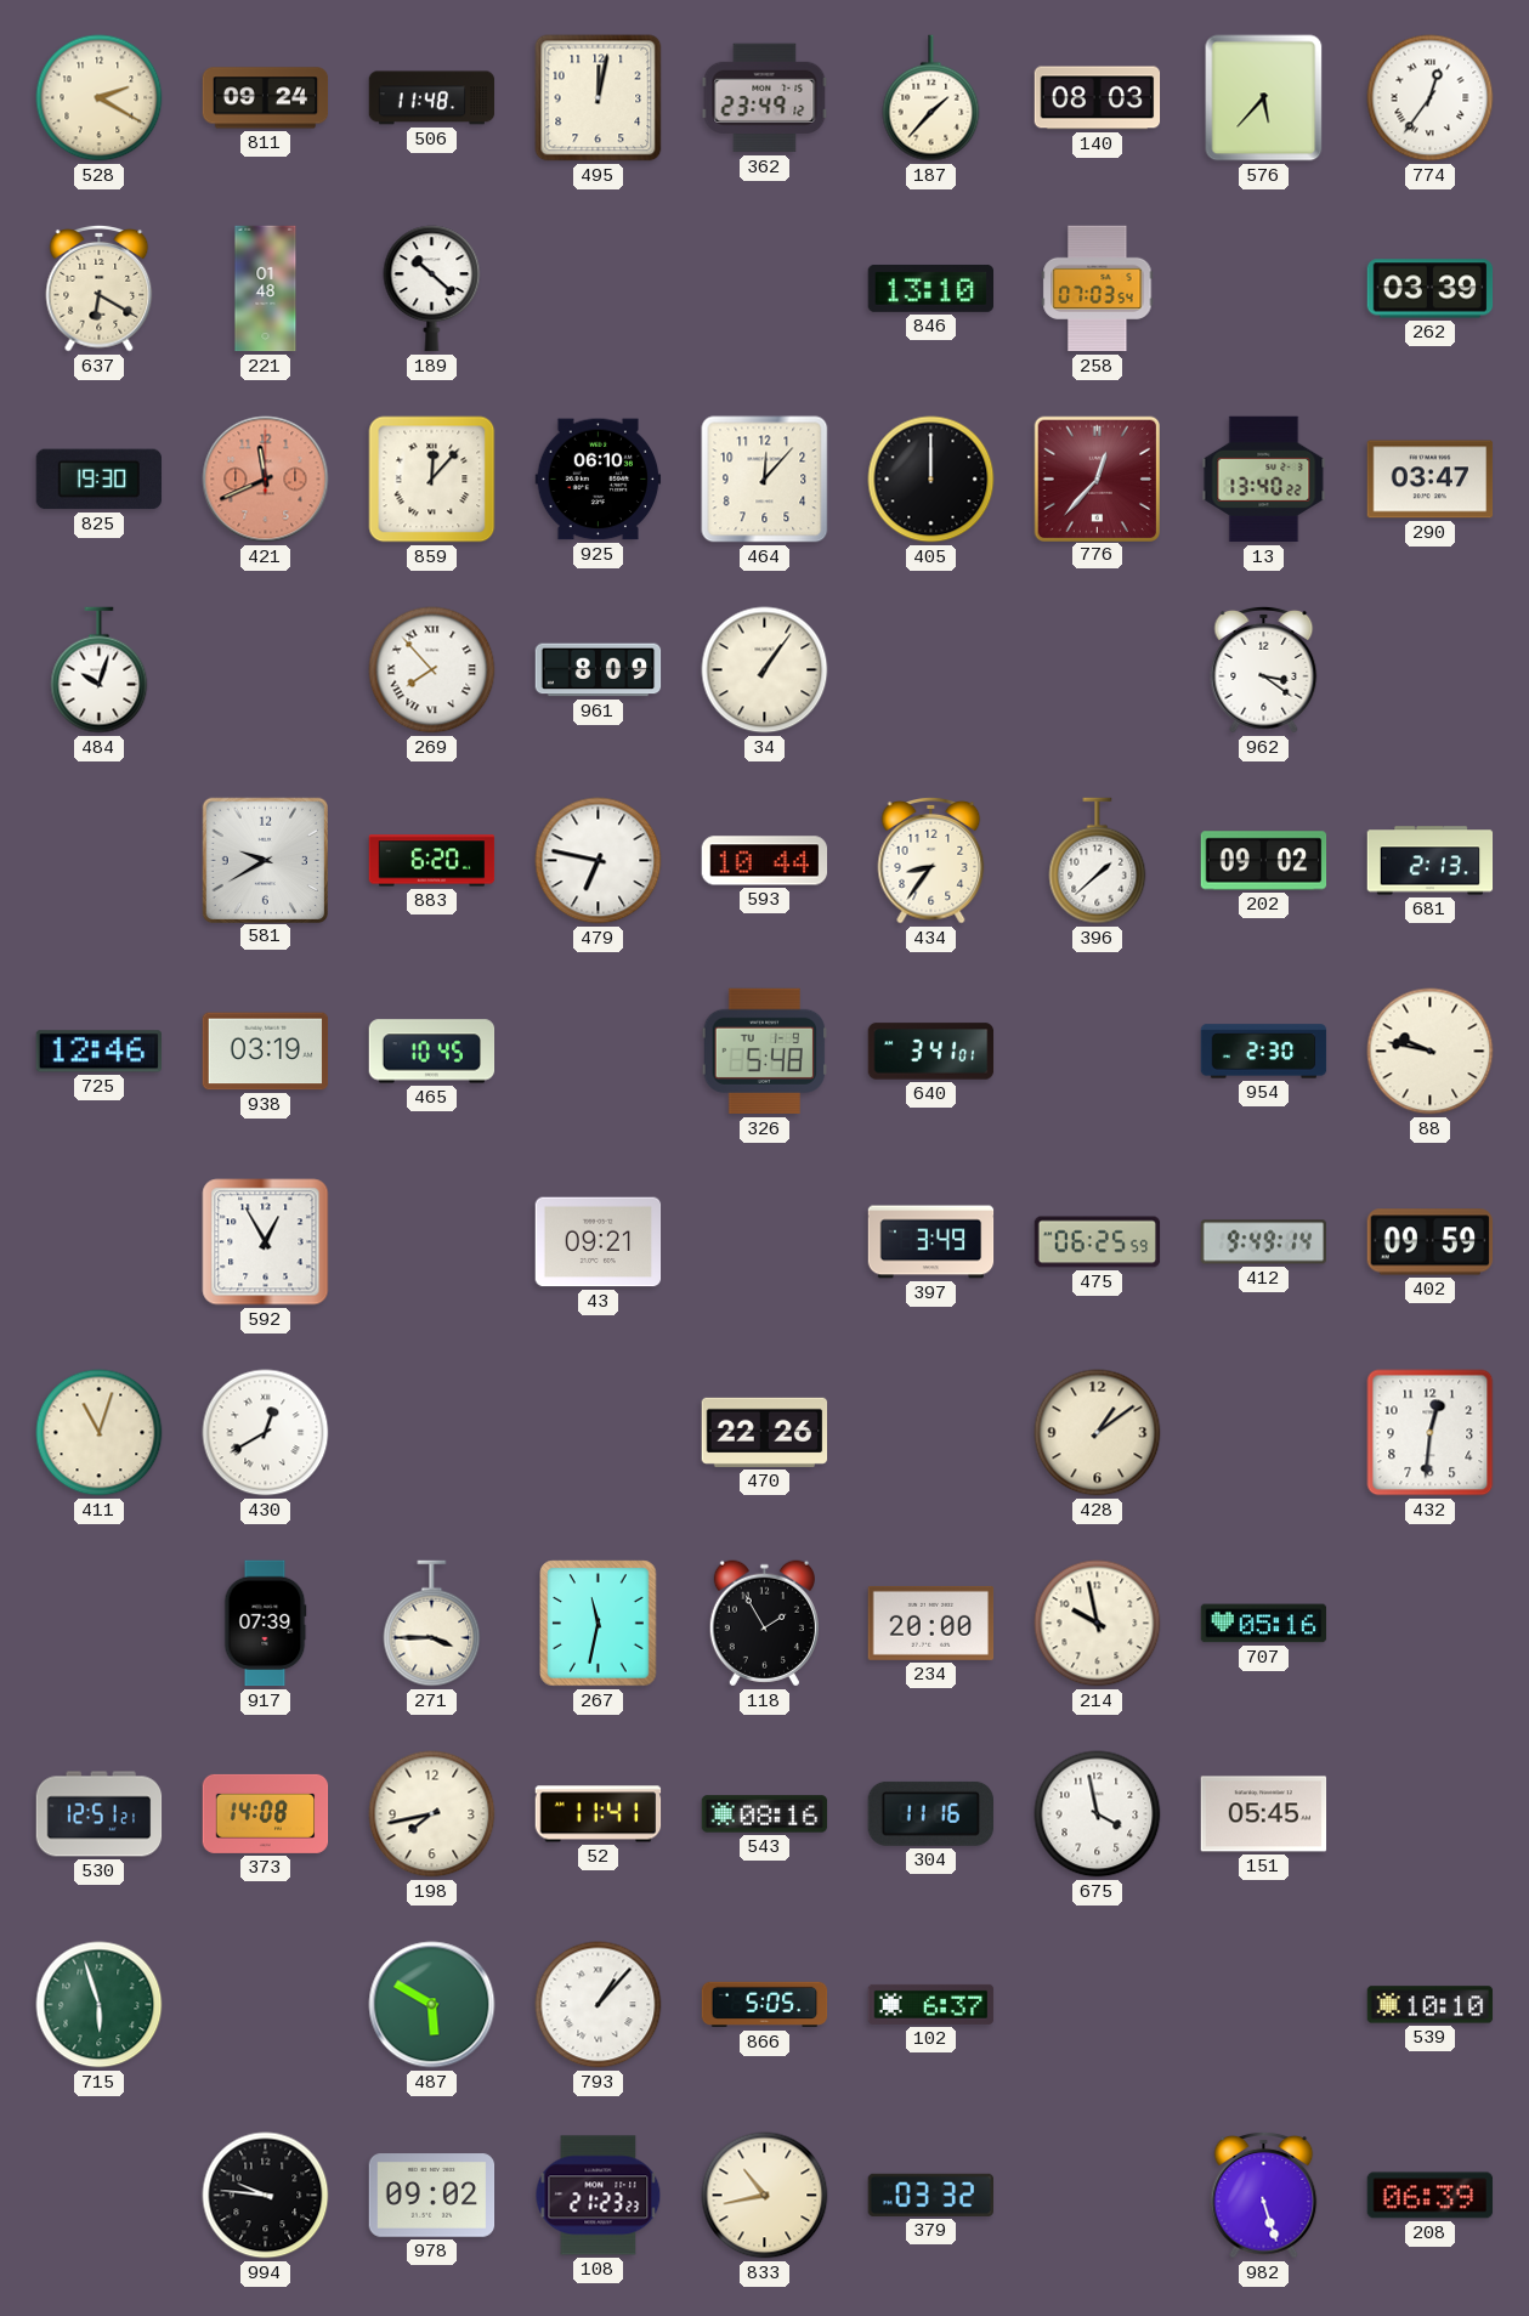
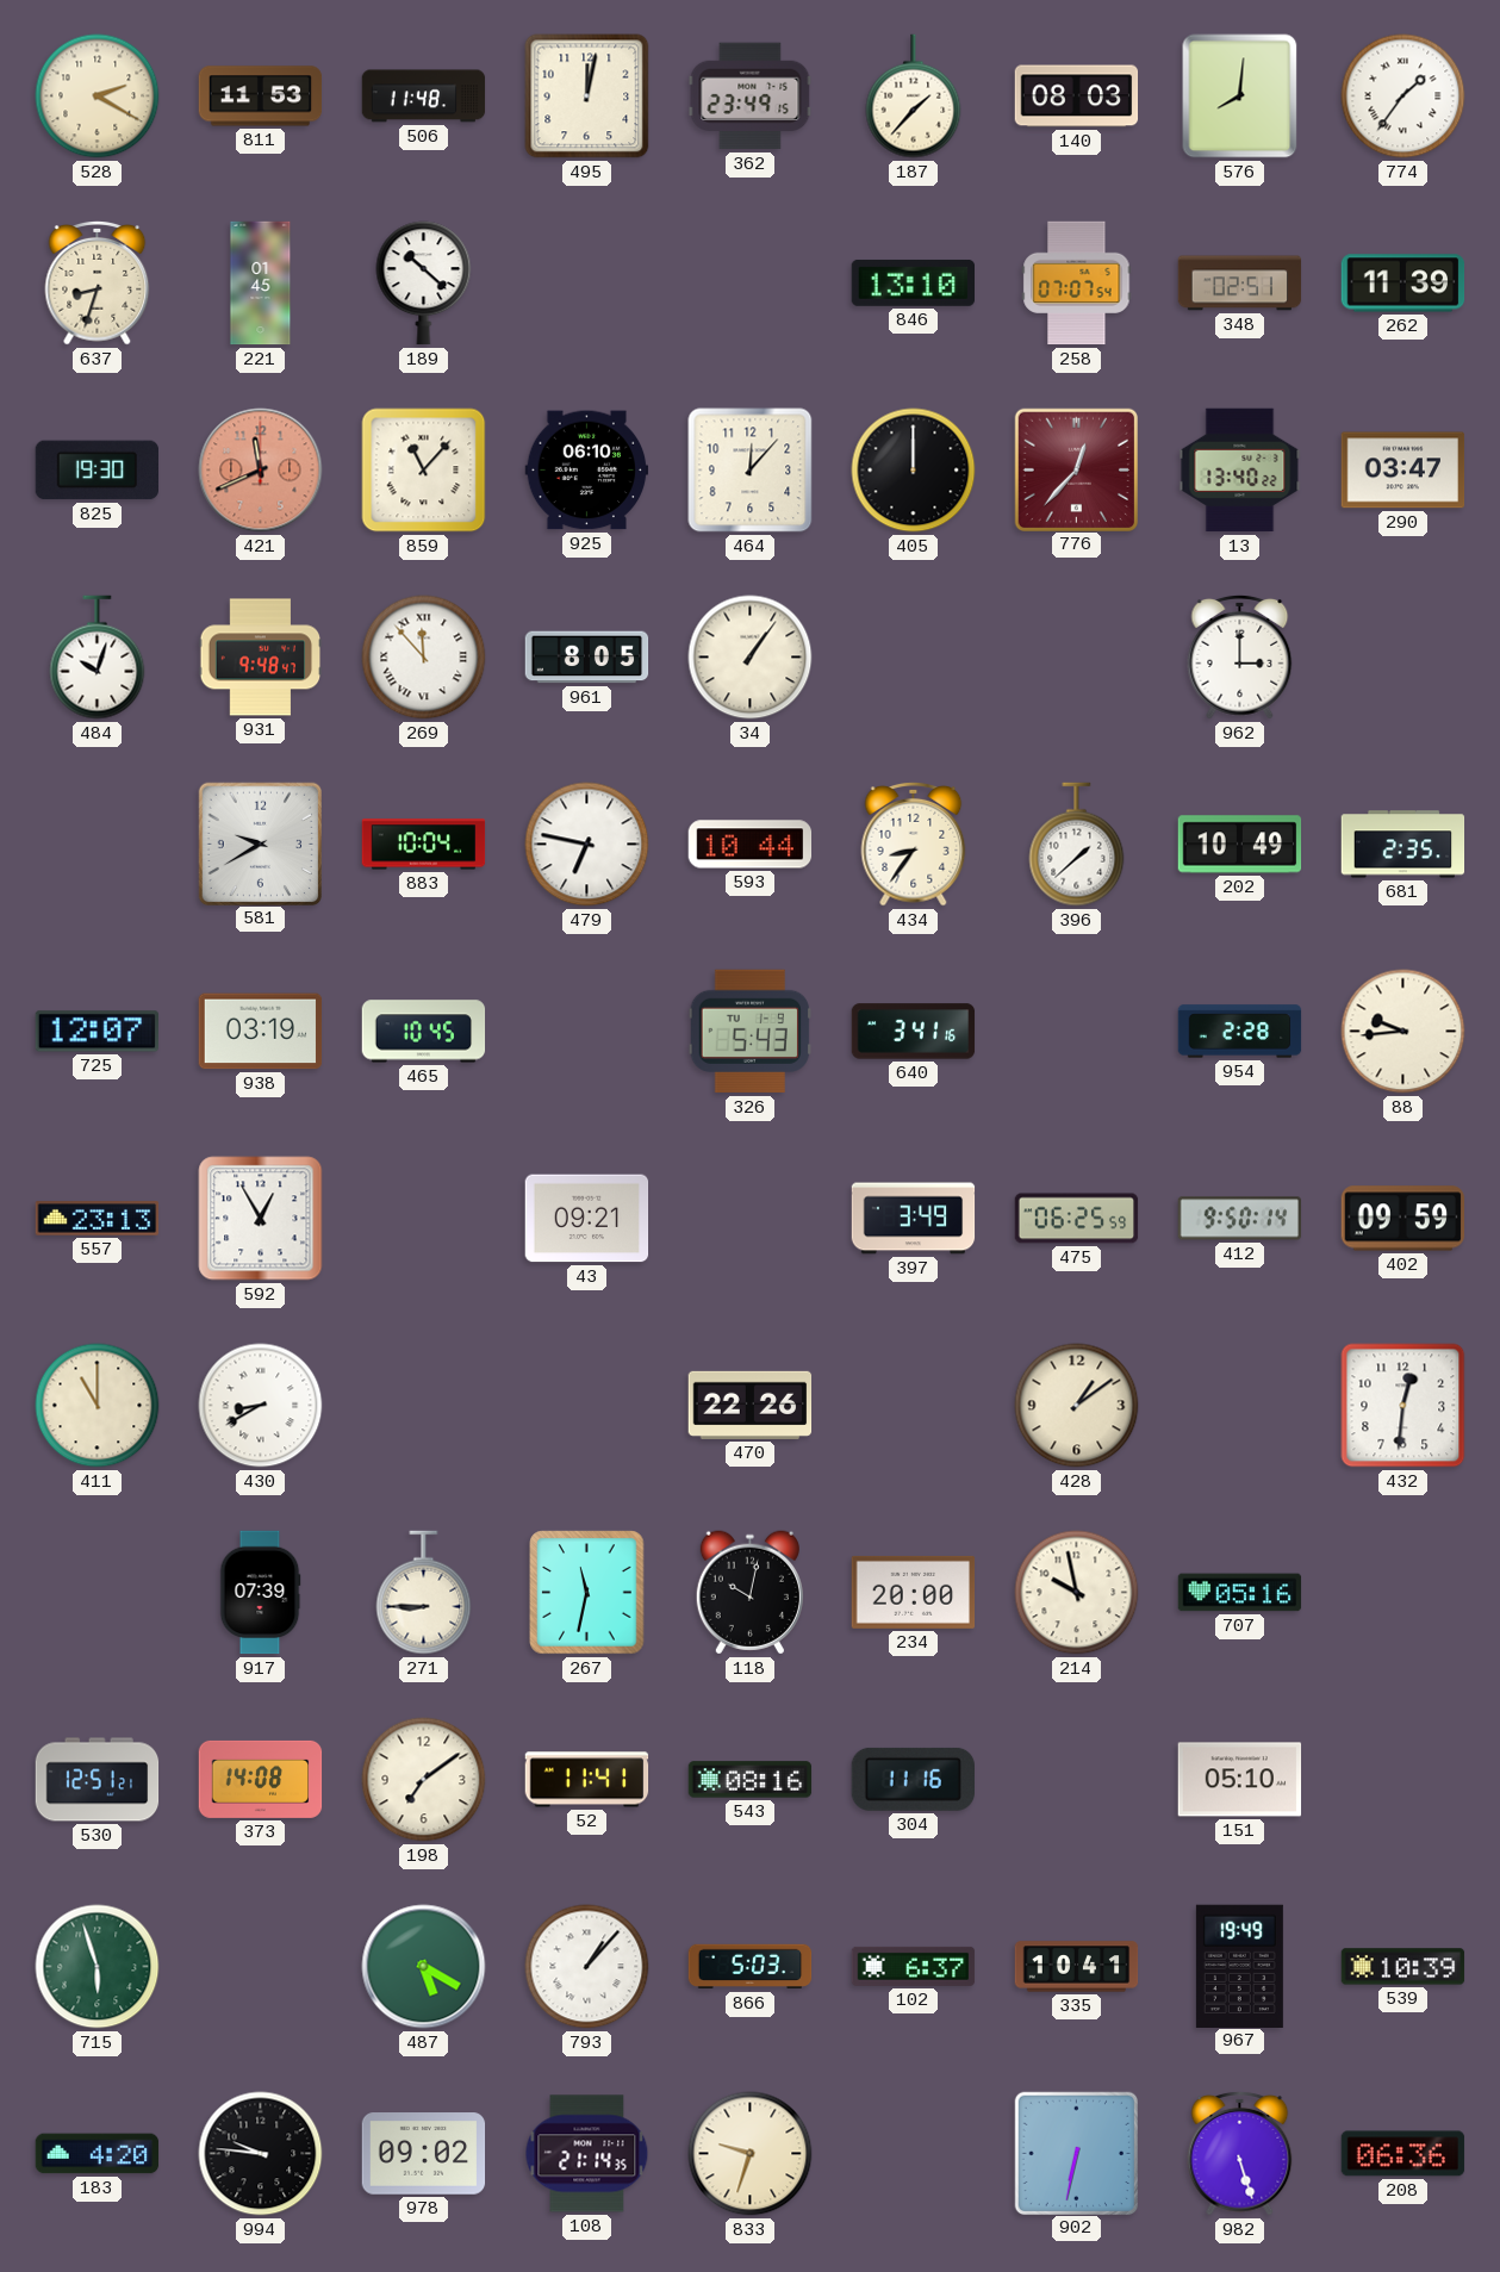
811: 09:24 -> 11:53
362: 23:49:12 -> 23:49:15
576: 5:37 -> 8:01
774: 12:36 -> 1:36
637: 6:20 -> 8:33
221: 01:48 -> 01:45
258: 07:03 -> 07:07
348: none -> 02:51
262: 03:39 -> 11:39
859: 12:07 -> 11:07
931: none -> 9:48
269: 7:53 -> 11:53
961: 8:09 -> 8:05
962: 3:21 -> 3:00
883: 6:20 -> 10:04
202: 09:02 -> 10:49
681: 2:13 -> 2:35
725: 12:46 -> 12:07
326: 5:48 -> 5:43
640: 3:41:01 -> 3:41:16
954: 2:30 -> 2:28
88: 9:47 -> 9:44
557: none -> 23:13
412: 9:49 -> 9:50
411: 11:03 -> 11:00
430: 12:40 -> 8:40
271: 3:45 -> 8:45
118: 1:55 -> 10:02
198: 7:43 -> 7:09
675: 3:58 -> none
151: 05:45 -> 05:10
487: 5:50 -> 5:20
866: 5:05 -> 5:03
335: none -> 10:41
967: none -> 19:49
539: 10:10 -> 10:39
183: none -> 4:20
108: 21:23 -> 21:14
833: 10:43 -> 9:33
379: 03:32 -> none
902: none -> 6:32
208: 06:39 -> 06:36
